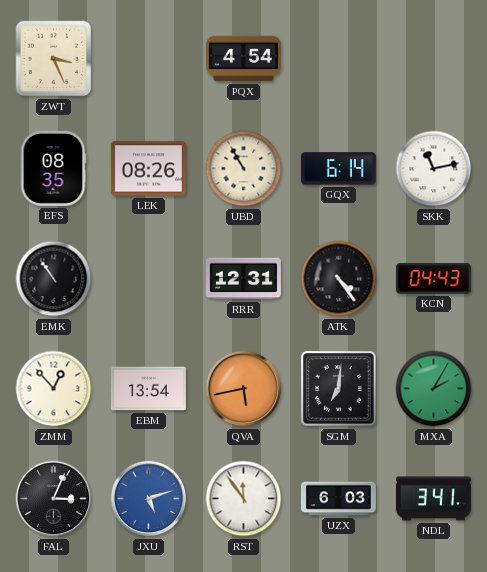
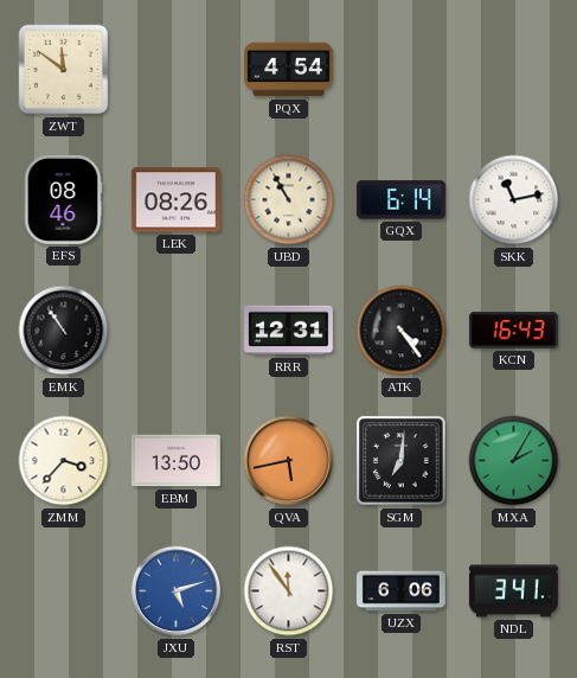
ZWT: 3:26 -> 11:51
EFS: 08:35 -> 08:46
KCN: 04:43 -> 16:43
ZMM: 12:53 -> 3:37
EBM: 13:54 -> 13:50
FAL: 3:04 -> none
UZX: 6:03 -> 6:06
